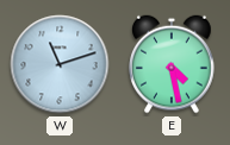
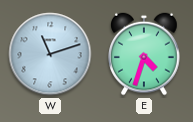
E: 4:28 -> 4:33
